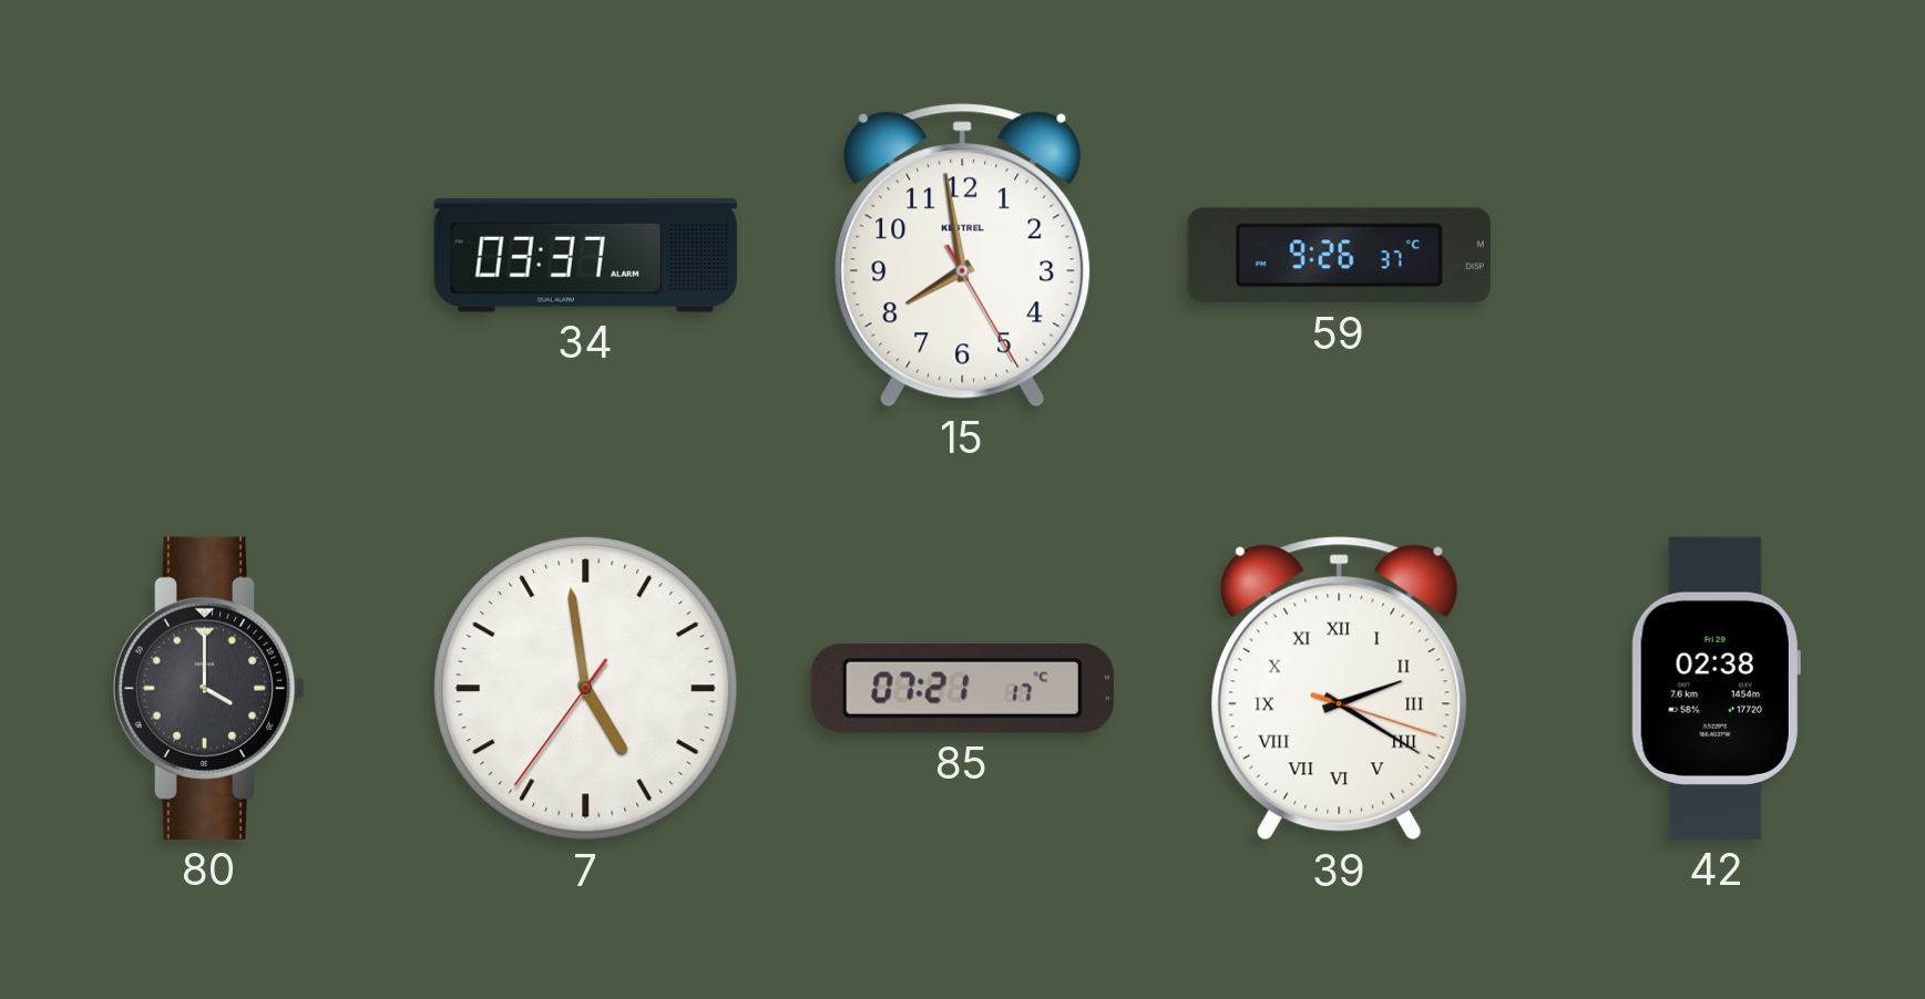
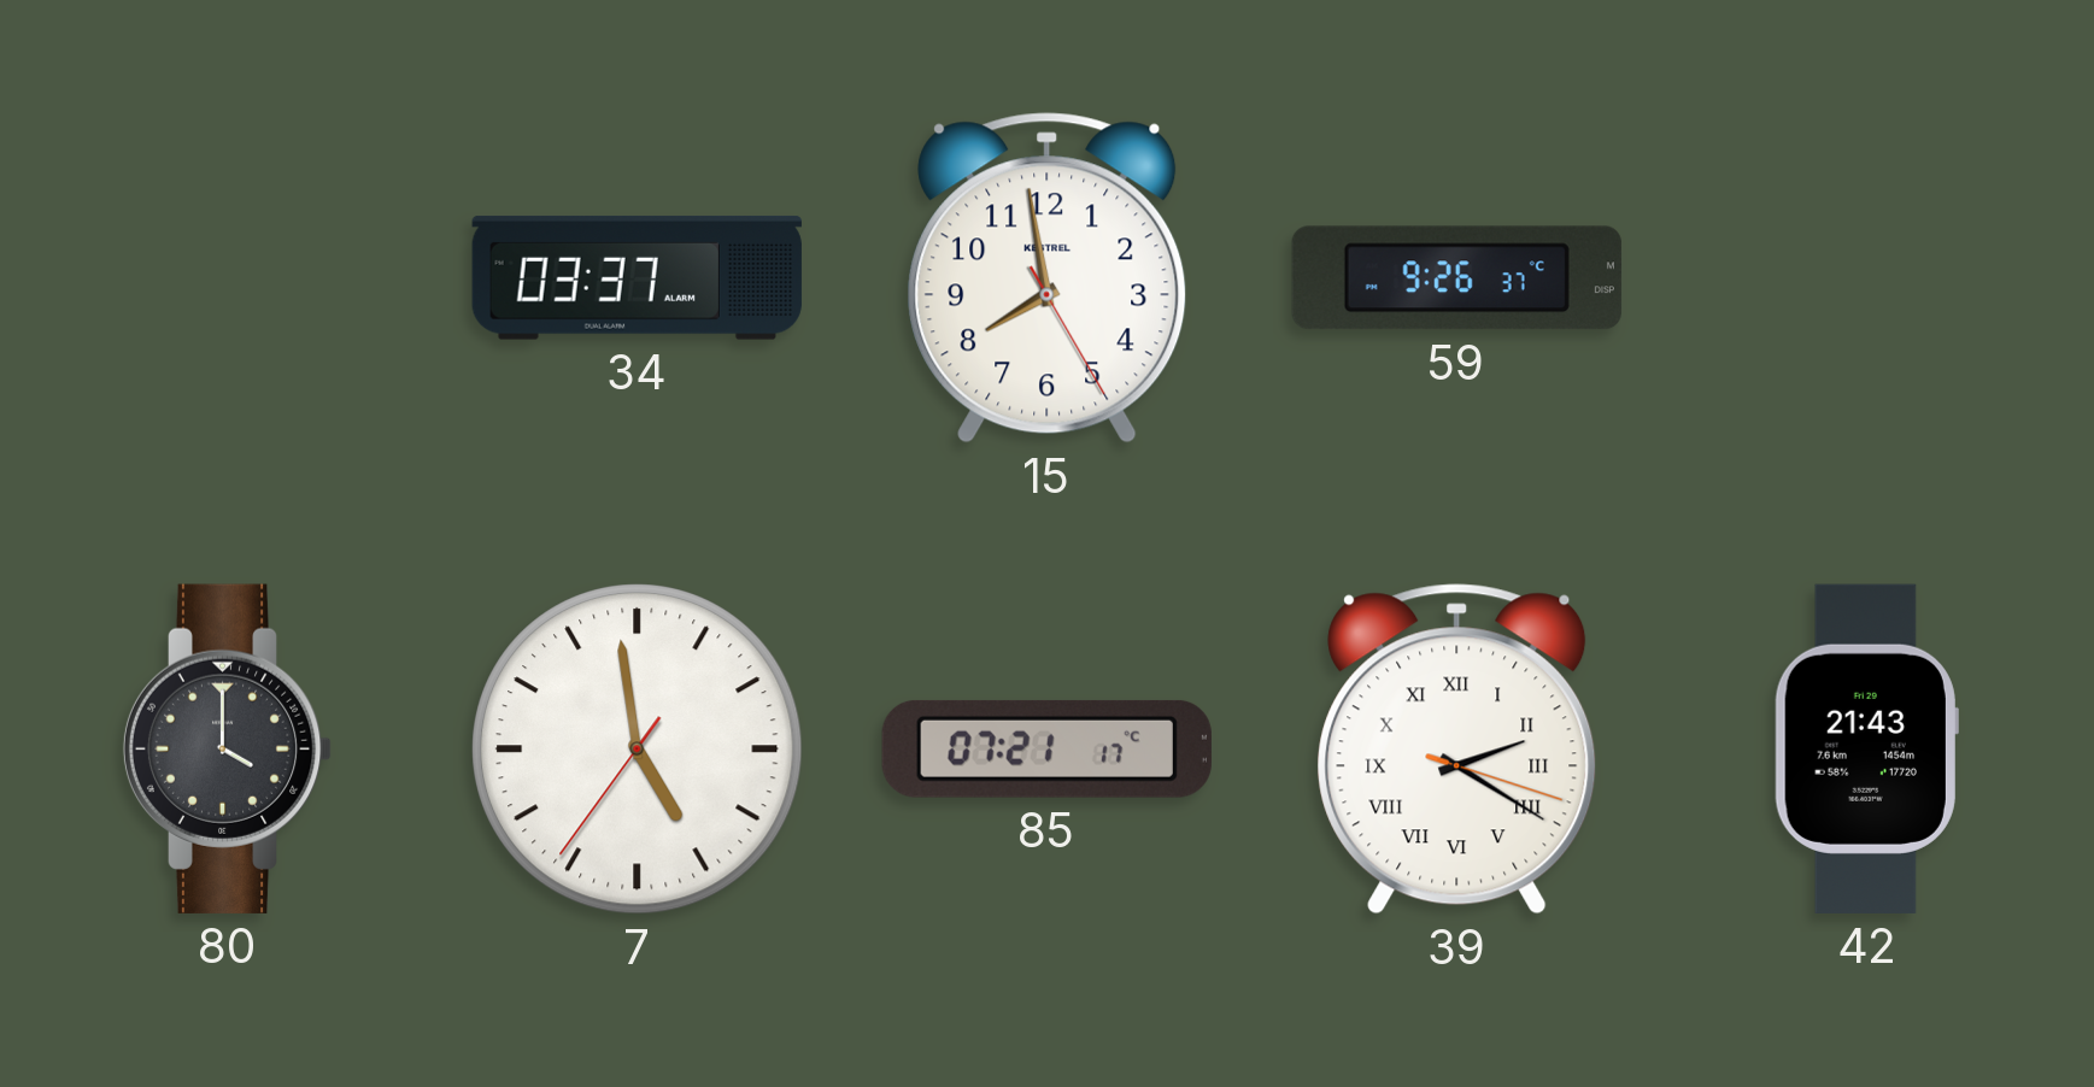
42: 02:38 -> 21:43
